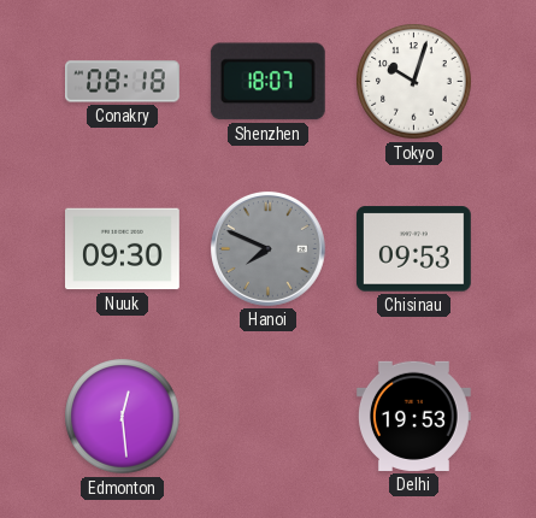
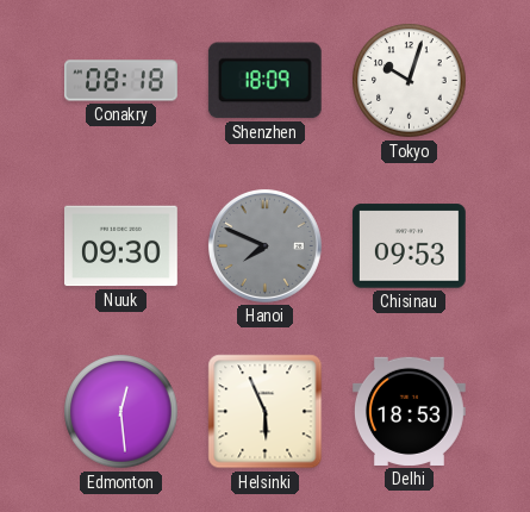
Shenzhen: 18:07 -> 18:09
Helsinki: none -> 5:56
Delhi: 19:53 -> 18:53
